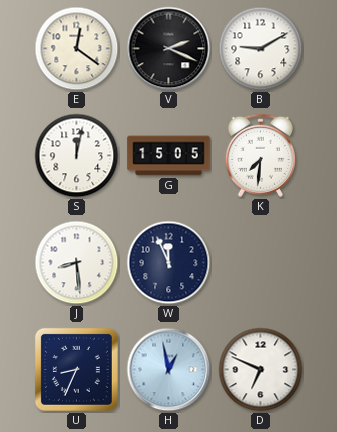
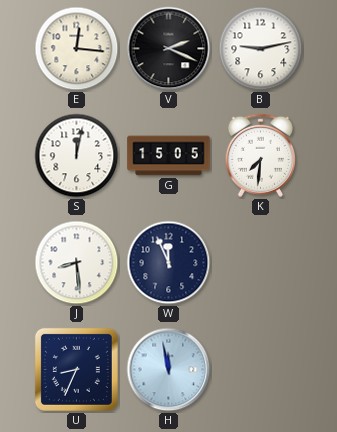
E: 12:21 -> 12:16
B: 9:10 -> 9:13
H: 12:58 -> 11:58
D: 6:49 -> none
